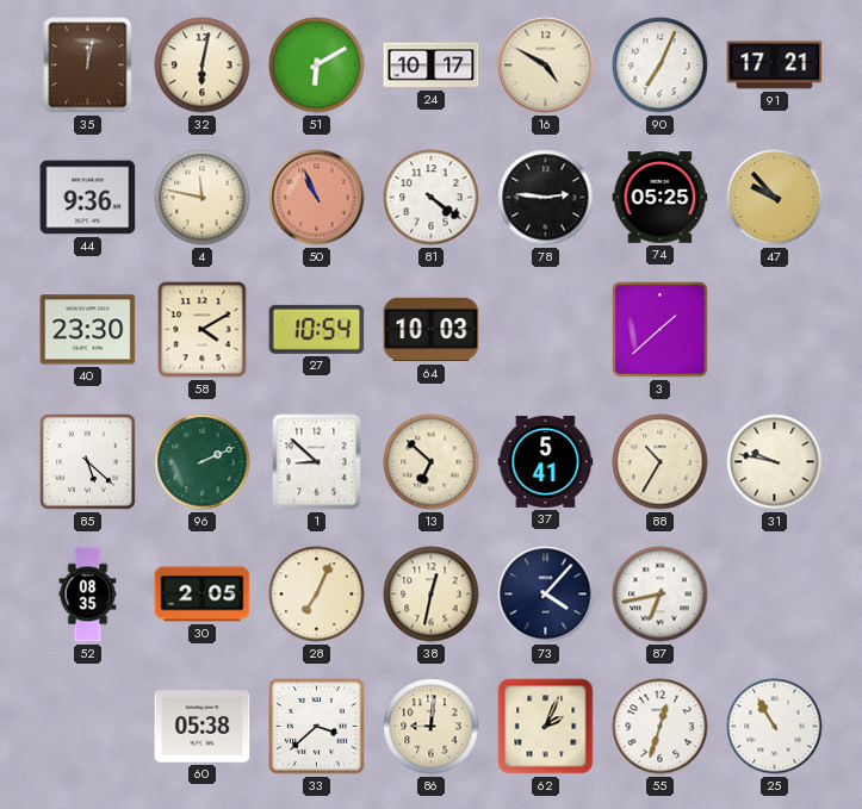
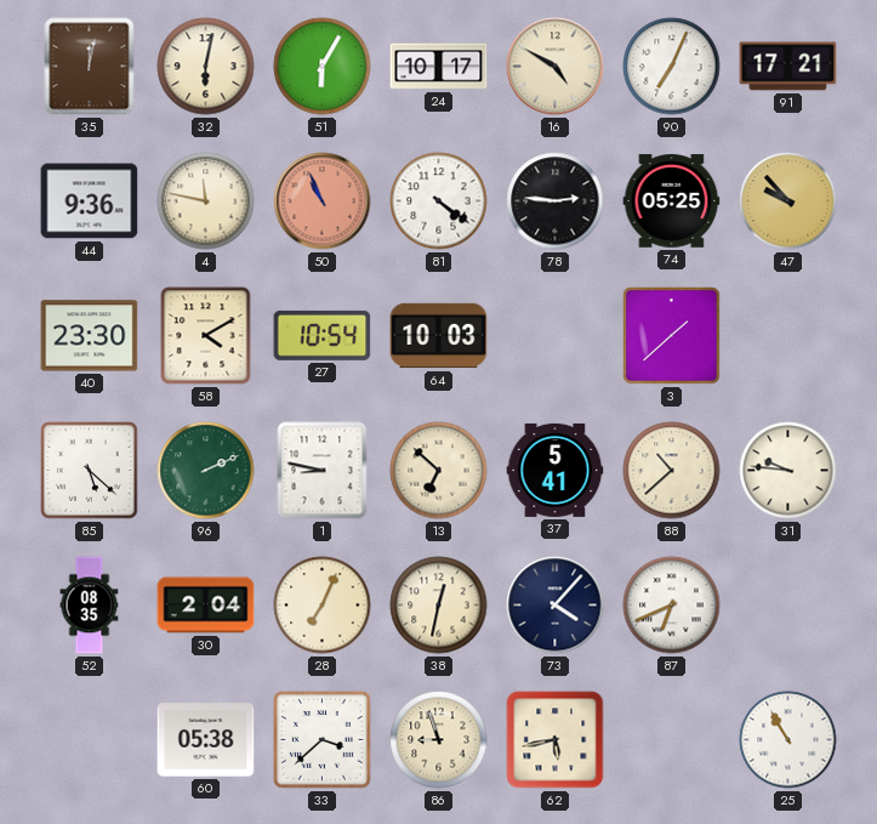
51: 6:10 -> 6:05
1: 8:52 -> 8:47
88: 10:35 -> 10:38
31: 9:47 -> 9:46
30: 2:05 -> 2:04
87: 6:43 -> 6:41
86: 9:01 -> 8:57
62: 2:04 -> 5:43
55: 12:33 -> none
